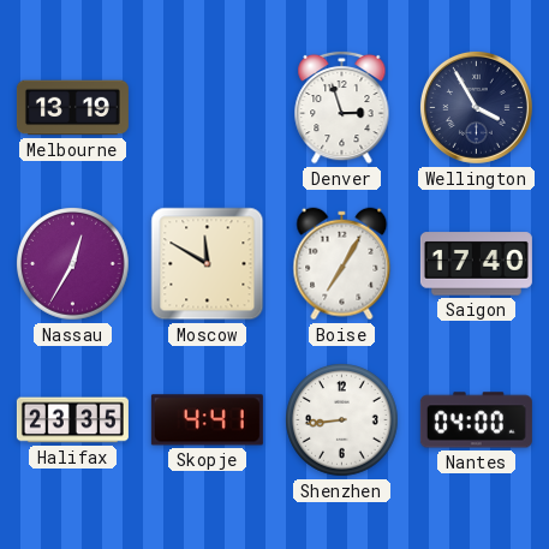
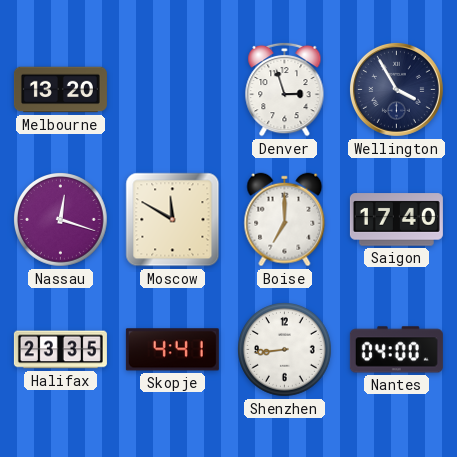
Melbourne: 13:19 -> 13:20
Nassau: 12:35 -> 12:18
Boise: 7:05 -> 7:00
